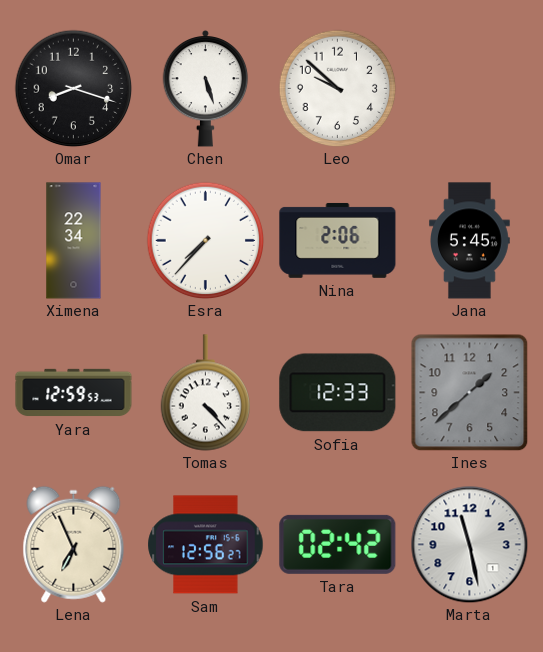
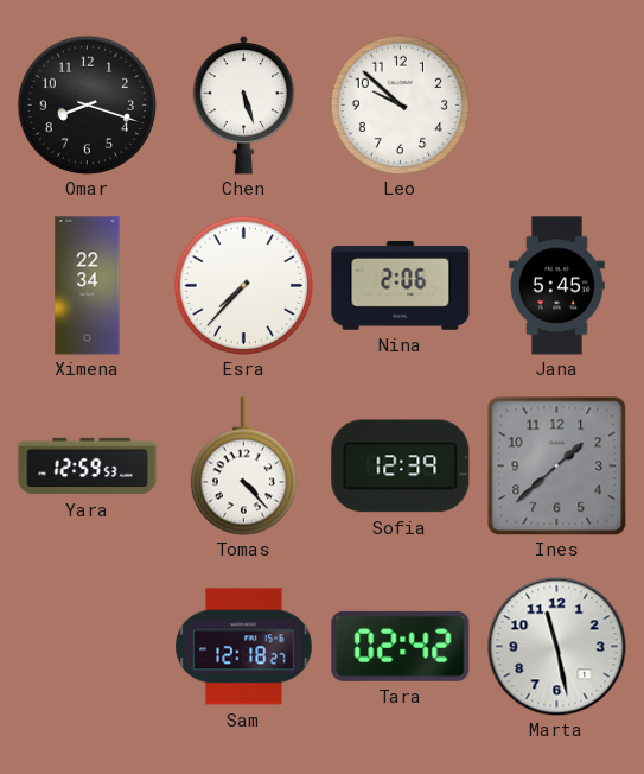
Sofia: 12:33 -> 12:39
Lena: 6:56 -> none
Sam: 12:56 -> 12:18
